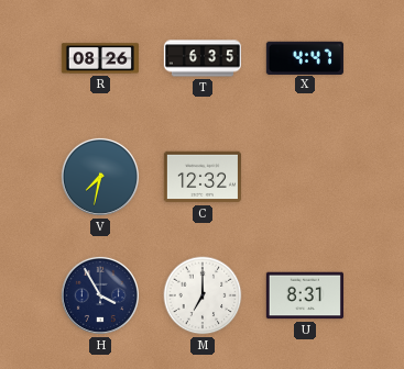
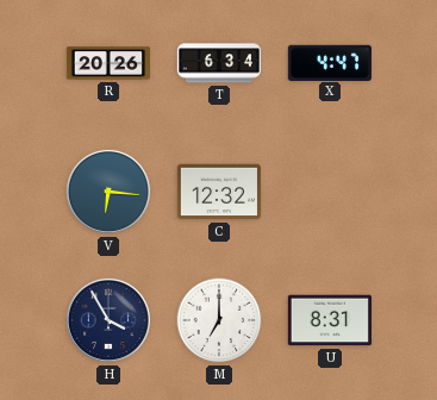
R: 08:26 -> 20:26
T: 6:35 -> 6:34
V: 7:32 -> 6:16
